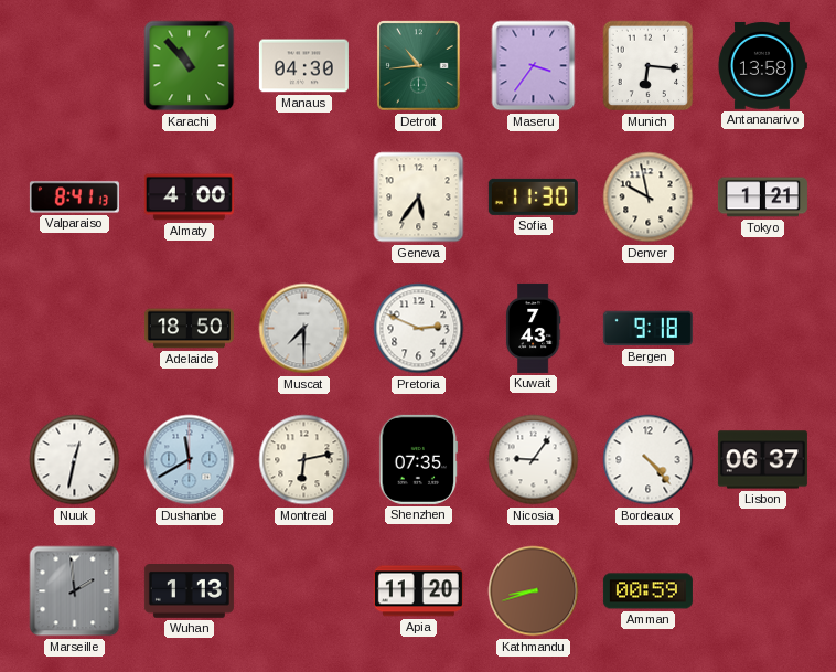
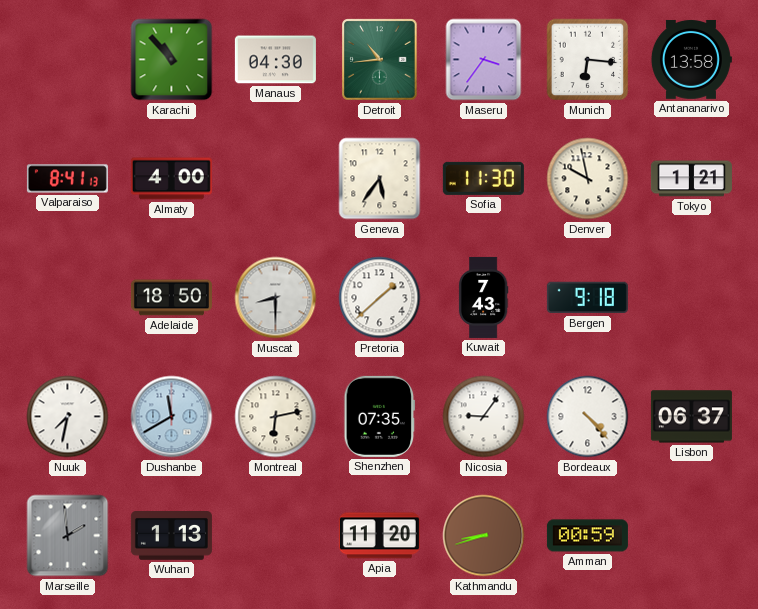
Muscat: 7:30 -> 8:30
Pretoria: 2:49 -> 1:38
Nuuk: 12:32 -> 7:32
